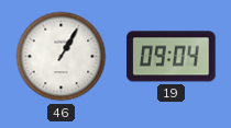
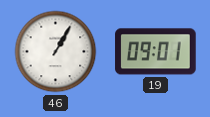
19: 09:04 -> 09:01
